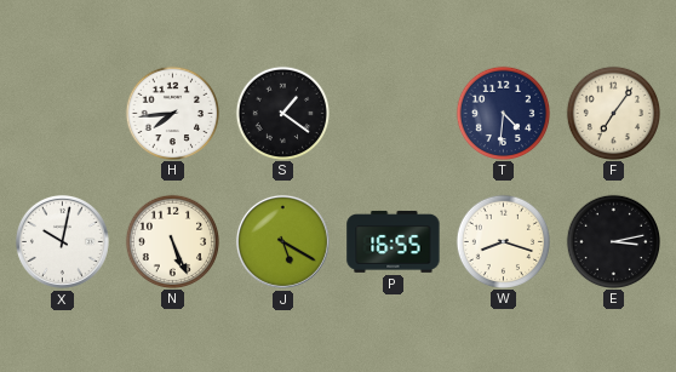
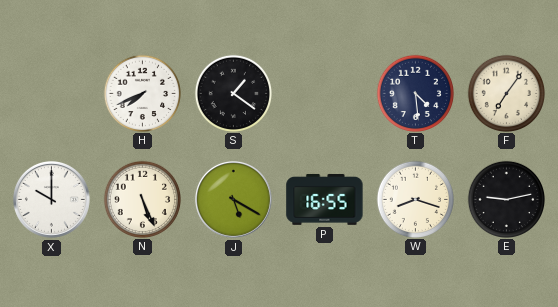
H: 7:44 -> 7:41
T: 4:31 -> 4:29
X: 10:02 -> 10:00
E: 3:13 -> 9:13
